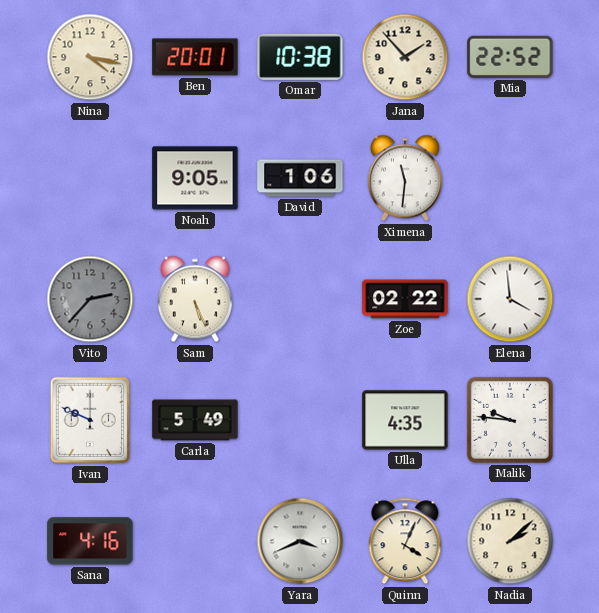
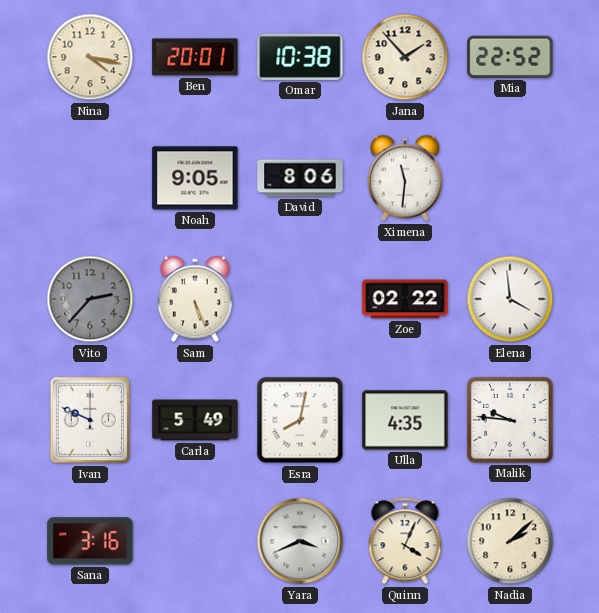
David: 1:06 -> 8:06
Esra: none -> 8:02
Sana: 4:16 -> 3:16
